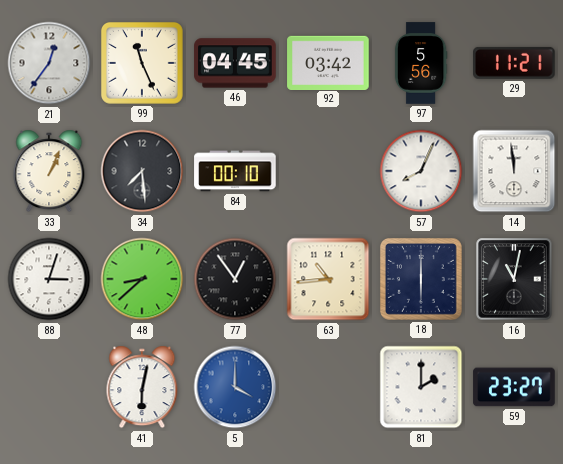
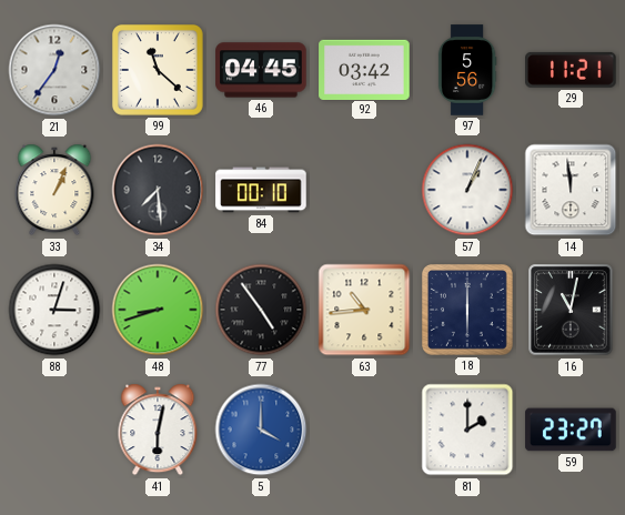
99: 11:26 -> 11:22
57: 8:04 -> 1:04
48: 8:38 -> 8:42
77: 12:54 -> 4:54
